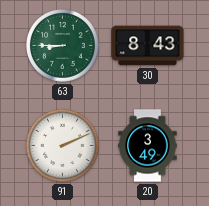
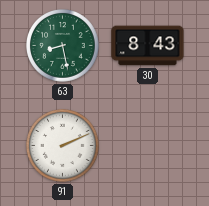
63: 8:45 -> 8:28
20: 3:49 -> none
